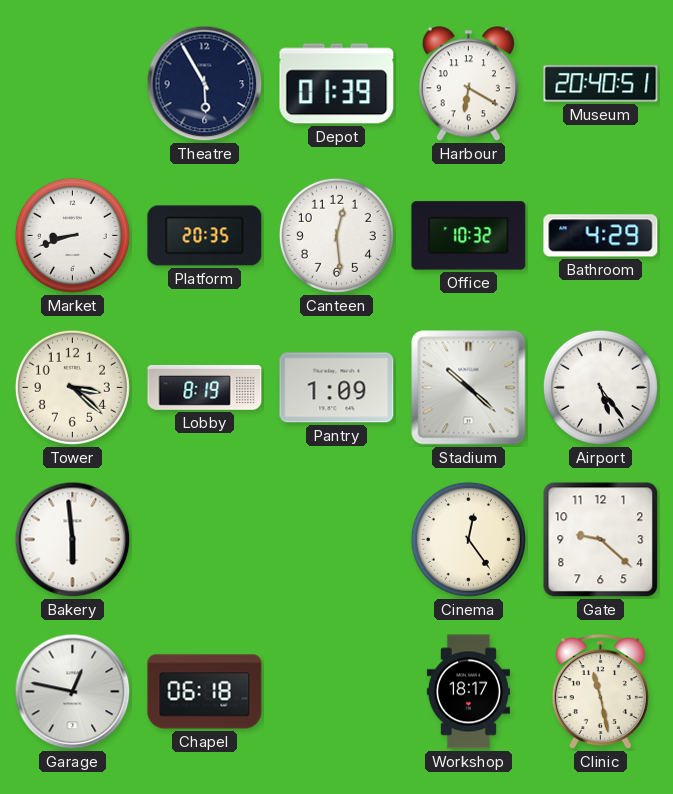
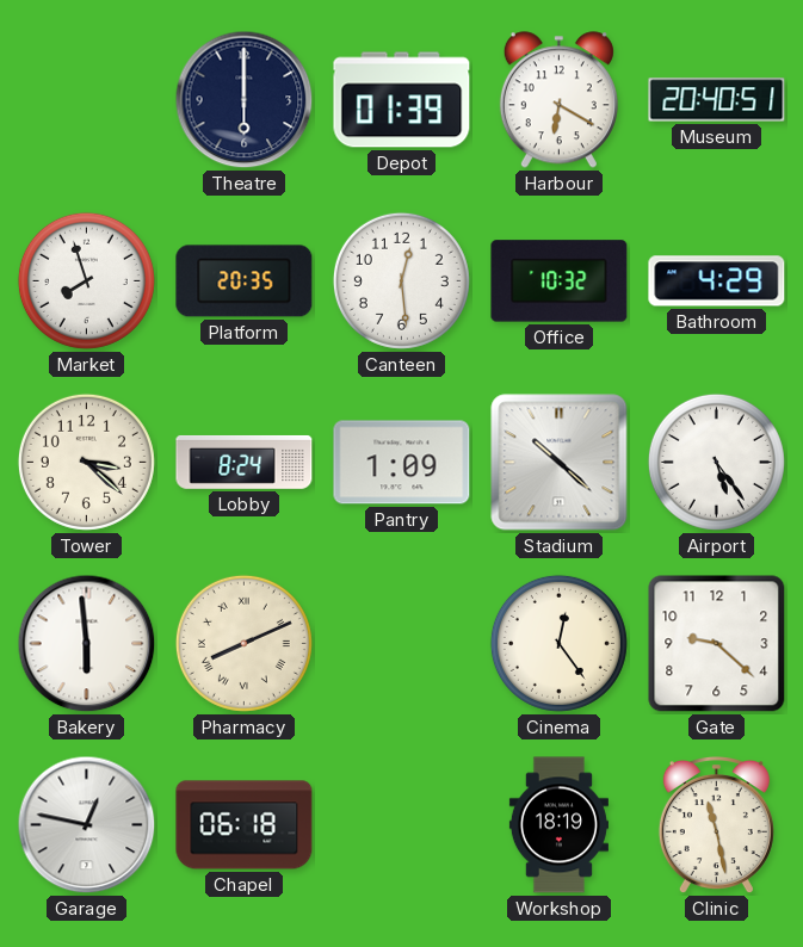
Theatre: 5:55 -> 6:00
Market: 8:42 -> 7:57
Lobby: 8:19 -> 8:24
Pharmacy: none -> 8:11
Workshop: 18:17 -> 18:19
